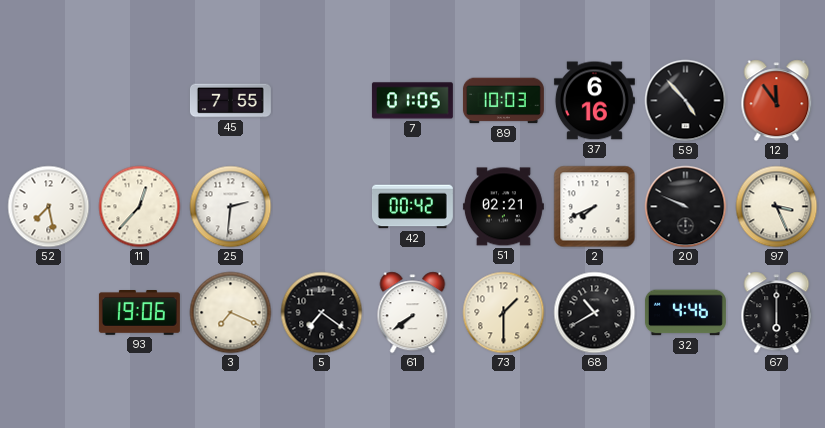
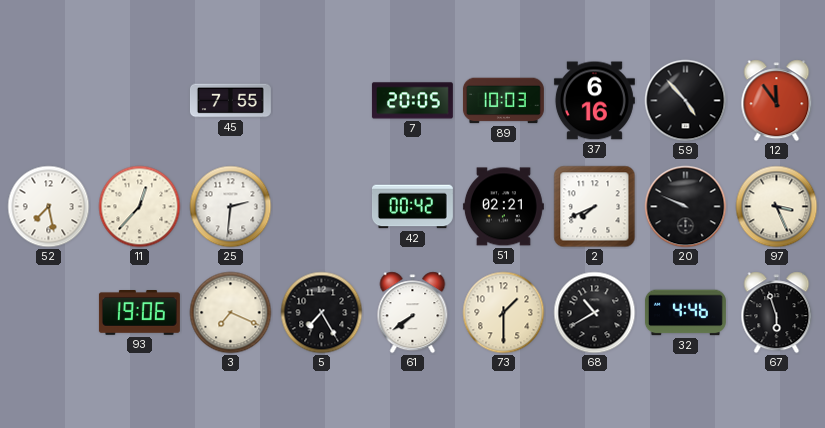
7: 01:05 -> 20:05
5: 7:21 -> 7:25
67: 6:00 -> 5:57
